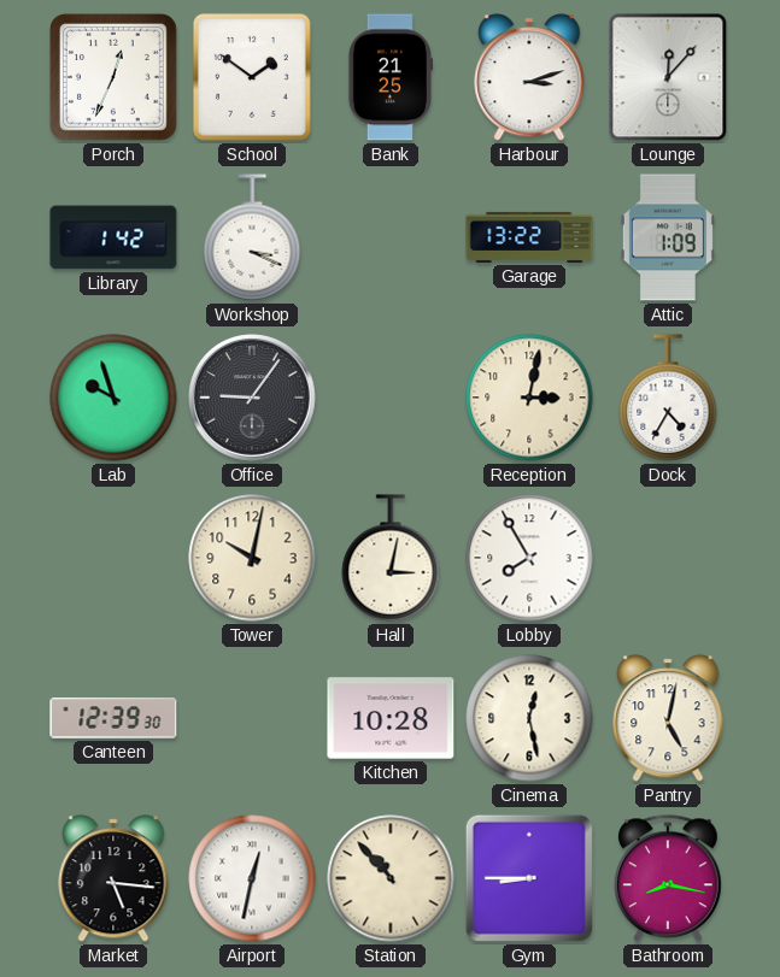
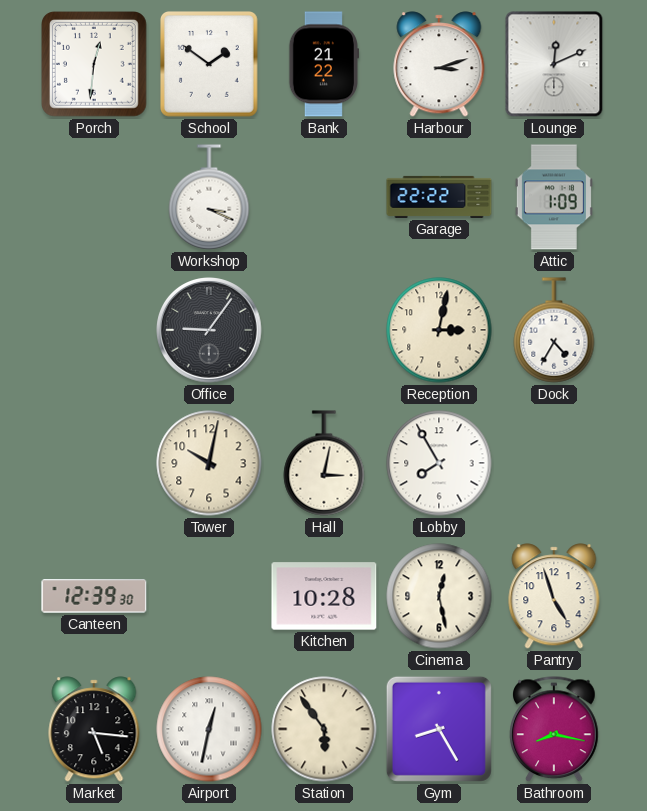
Porch: 12:34 -> 12:31
Bank: 21:25 -> 21:22
Lounge: 12:07 -> 12:11
Library: 1:42 -> none
Garage: 13:22 -> 22:22
Lab: 9:57 -> none
Pantry: 5:02 -> 4:57
Station: 10:53 -> 5:54
Gym: 8:45 -> 8:25
